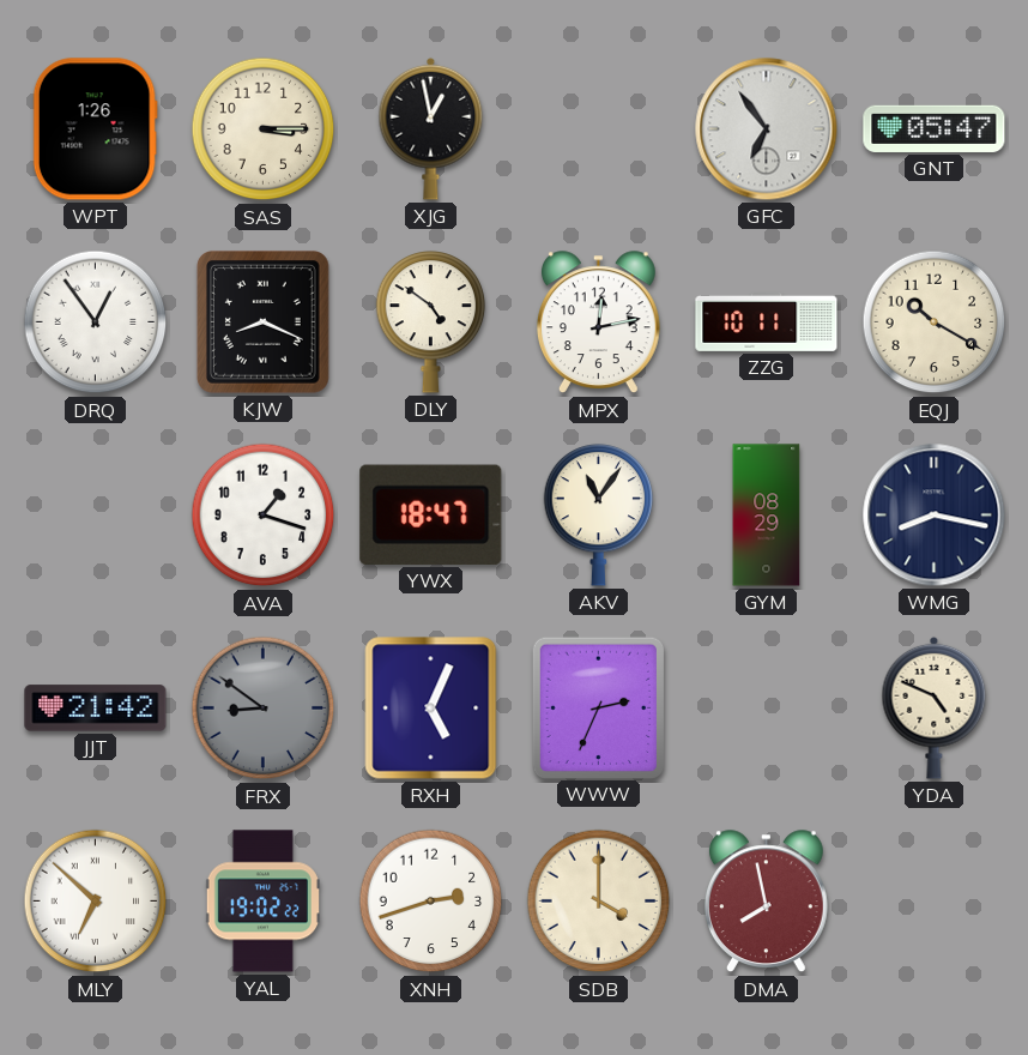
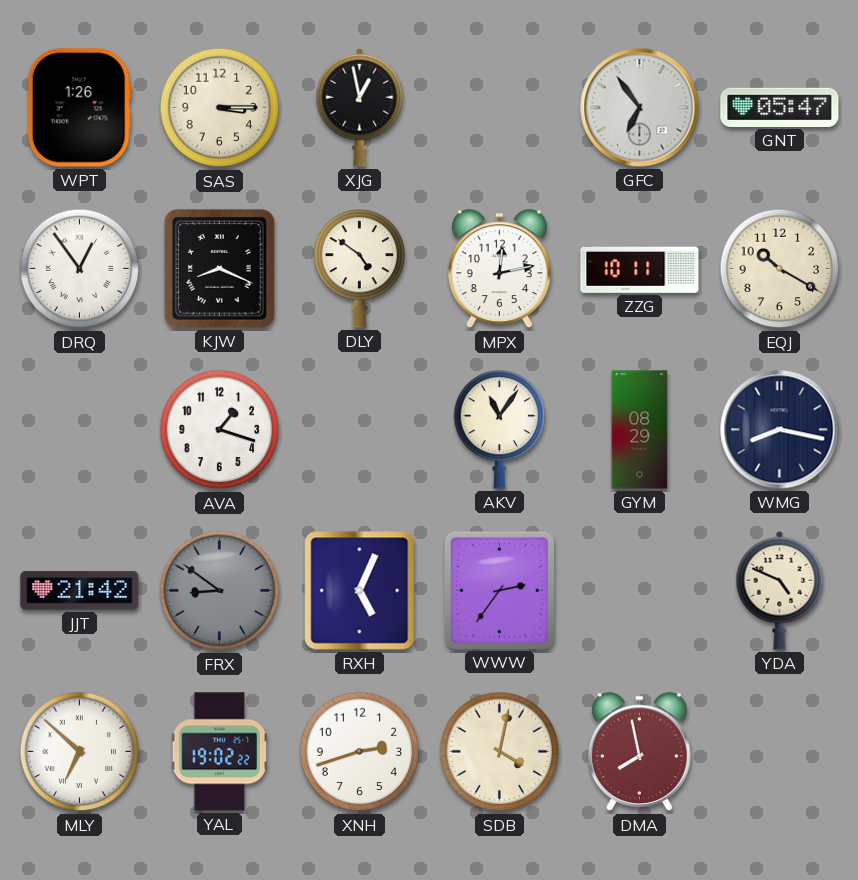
YWX: 18:47 -> none
WWW: 2:34 -> 2:36
SDB: 4:00 -> 4:02
